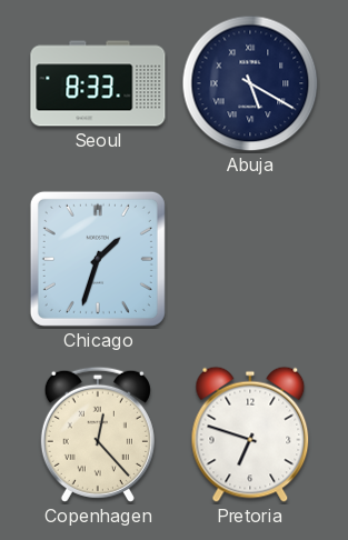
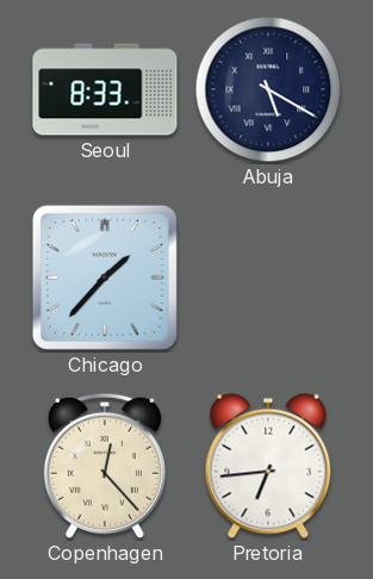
Chicago: 1:33 -> 1:37
Pretoria: 6:48 -> 6:44
